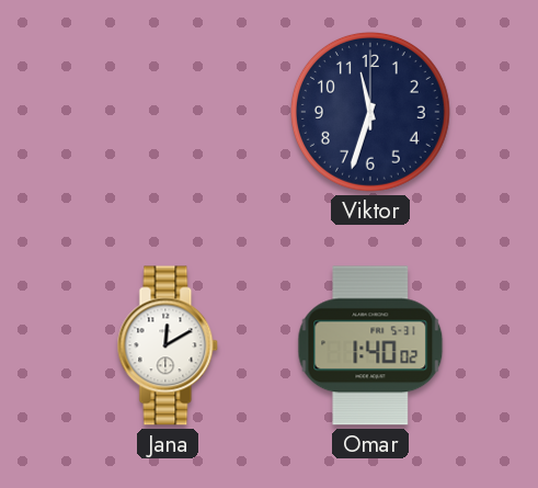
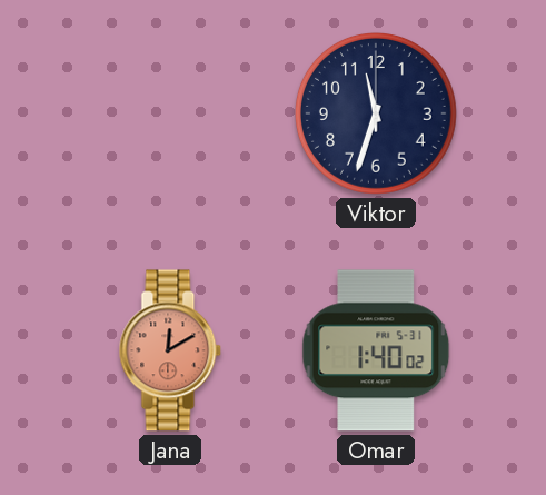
Jana dial: white -> salmon
